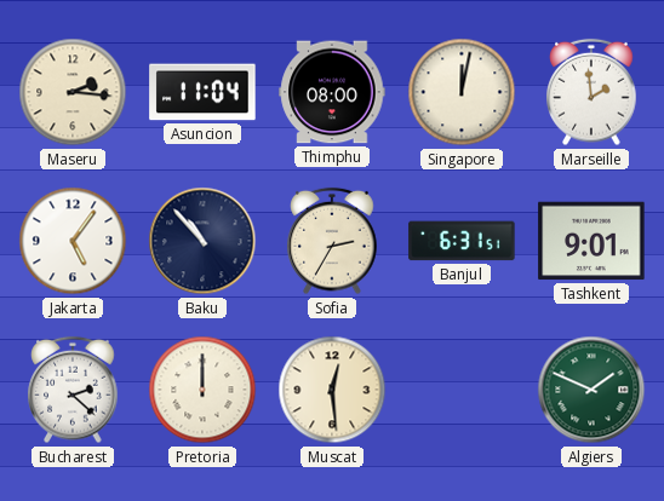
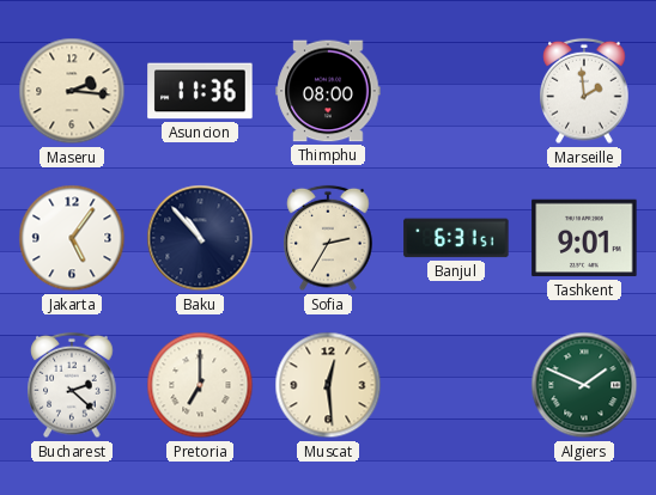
Asuncion: 11:04 -> 11:36
Singapore: 12:02 -> none
Pretoria: 12:00 -> 7:00
